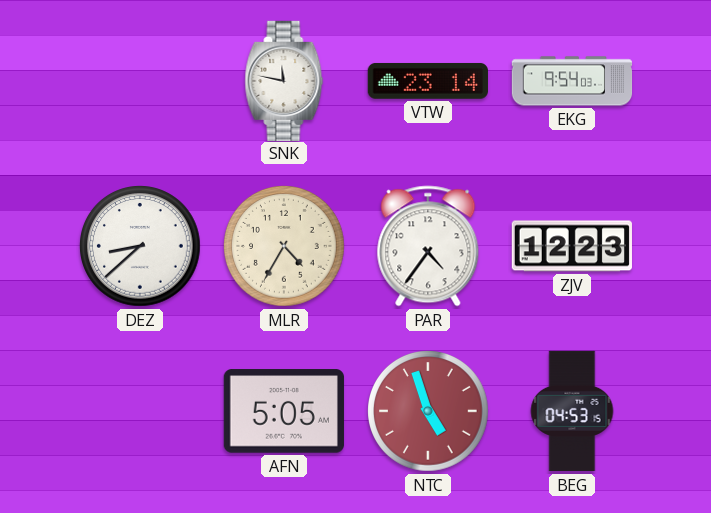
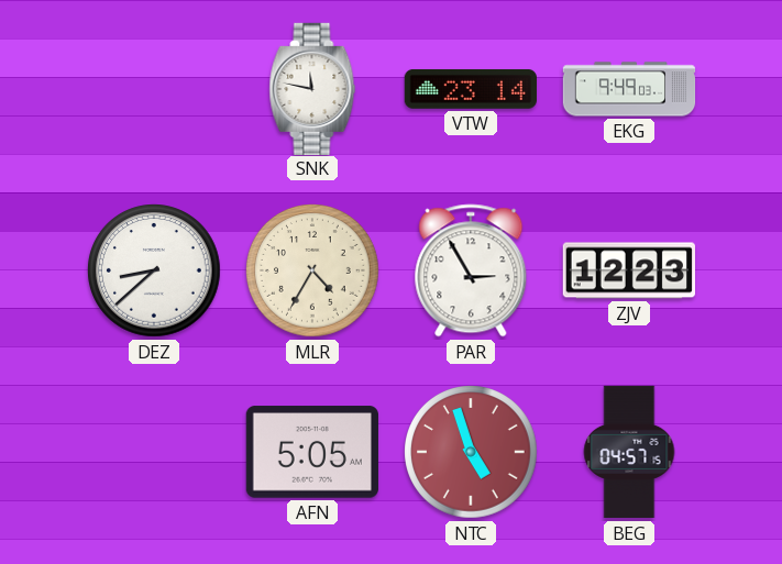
EKG: 9:54 -> 9:49
PAR: 4:36 -> 2:55
BEG: 04:53 -> 04:57
